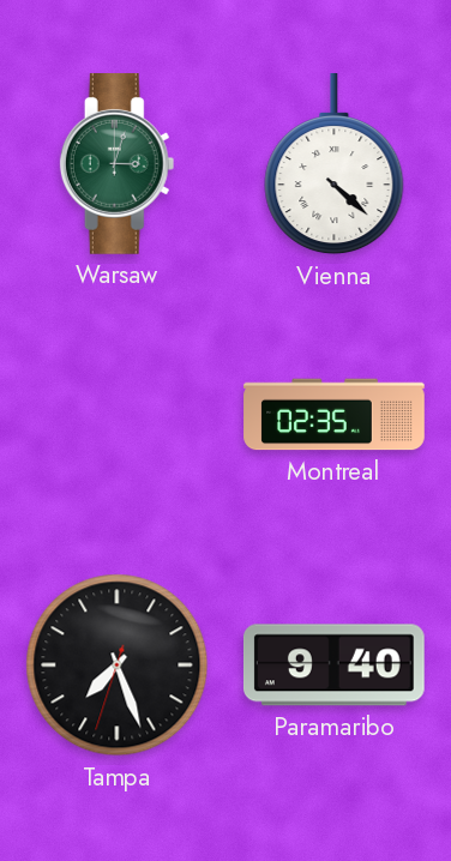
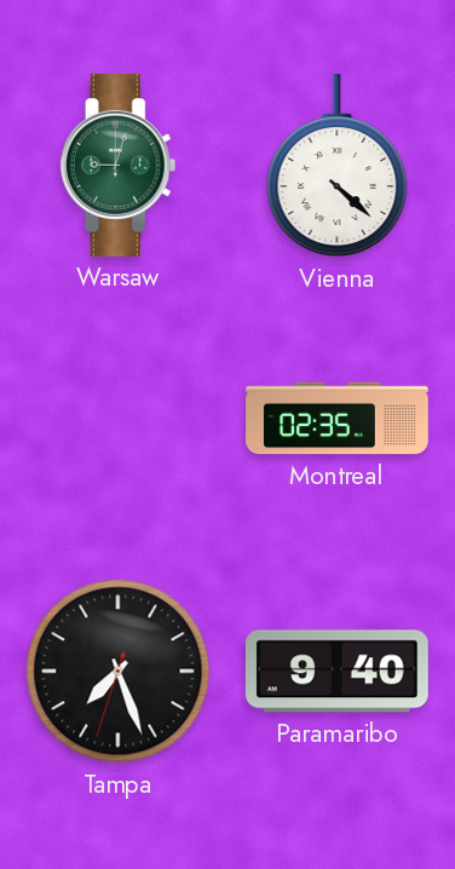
Warsaw: 3:03 -> 9:03
